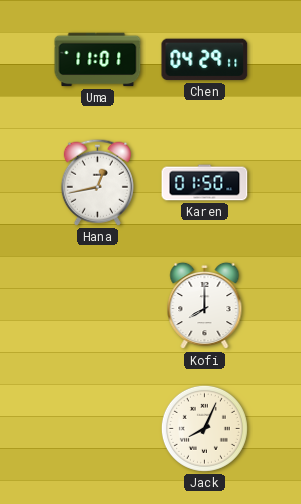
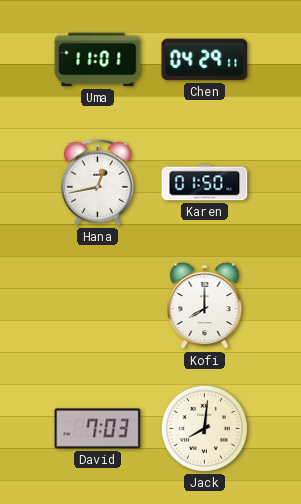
David: none -> 7:03
Jack: 8:04 -> 8:01
